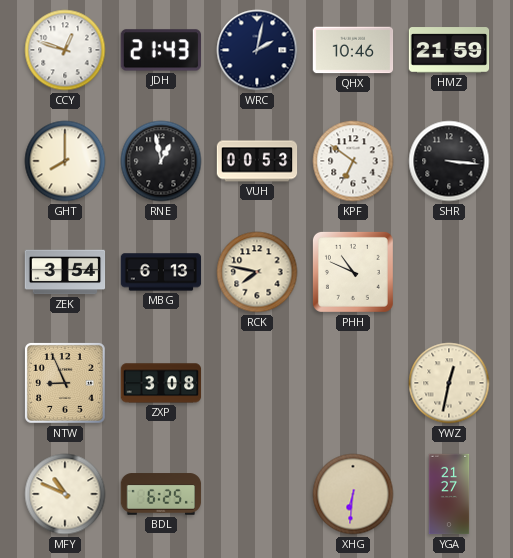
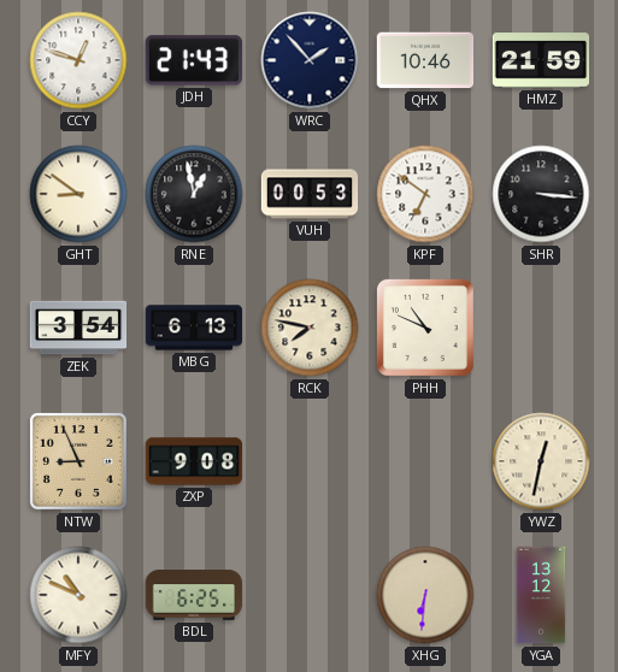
WRC: 2:02 -> 1:53
GHT: 8:00 -> 8:51
ZXP: 3:08 -> 9:08
YGA: 21:27 -> 13:12
